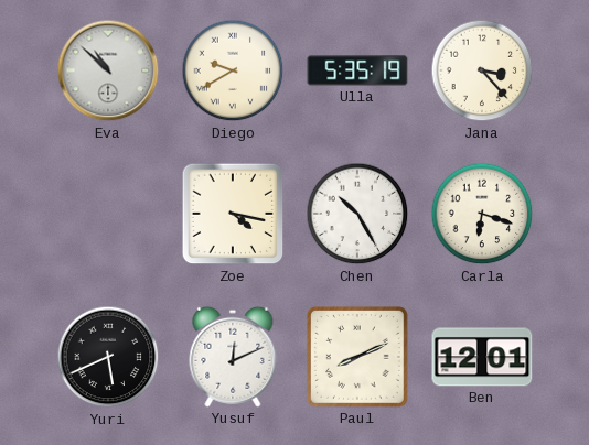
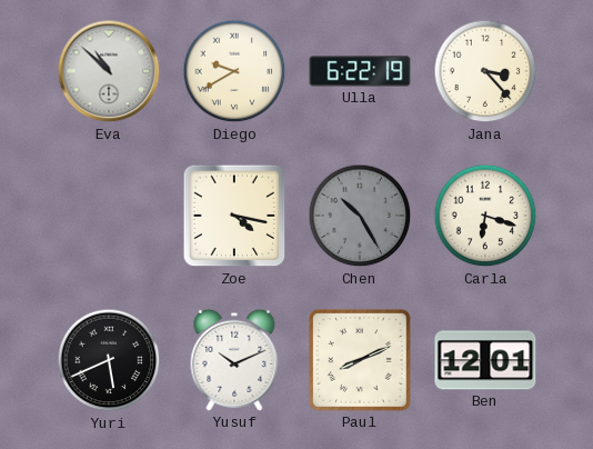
Ulla: 5:35 -> 6:22
Chen dial: white -> grey
Yusuf: 12:11 -> 10:11
